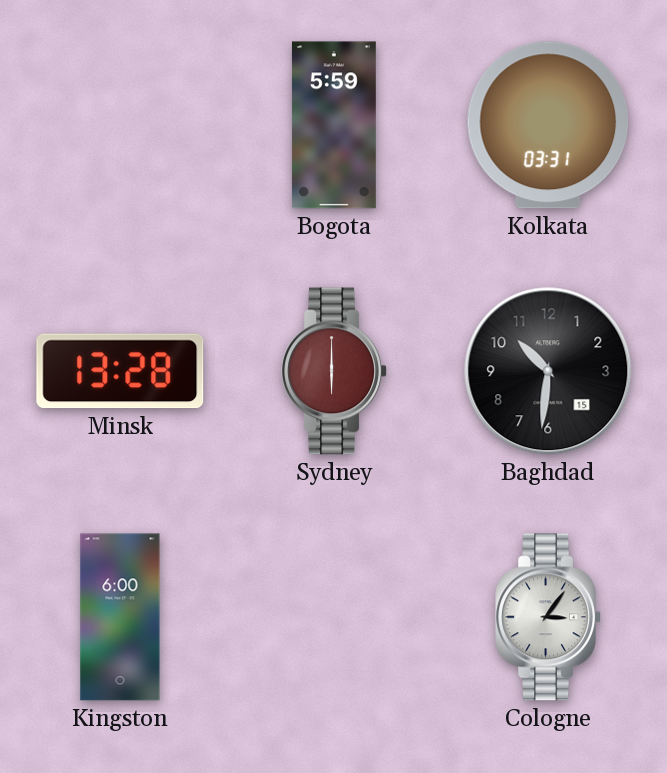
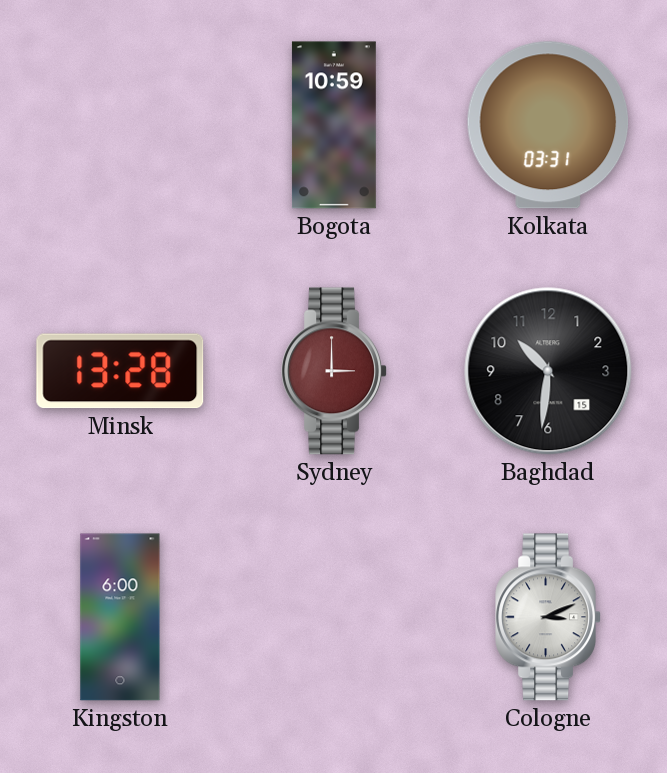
Bogota: 5:59 -> 10:59
Sydney: 6:00 -> 3:00
Cologne: 3:06 -> 3:11
